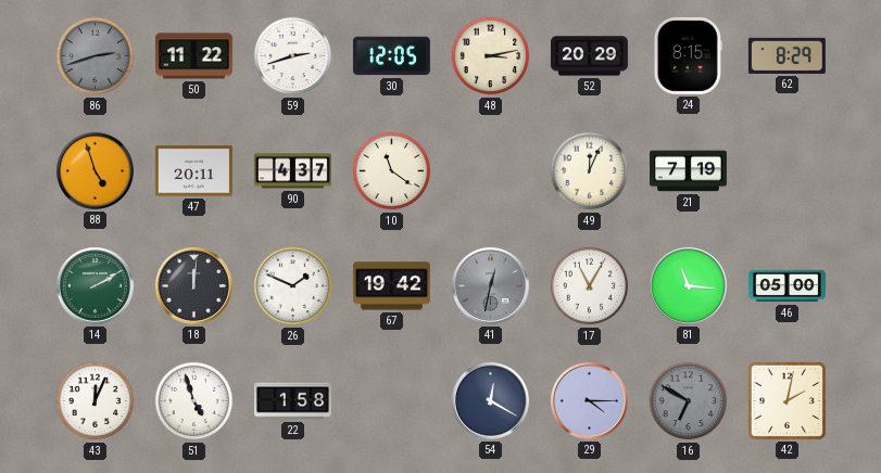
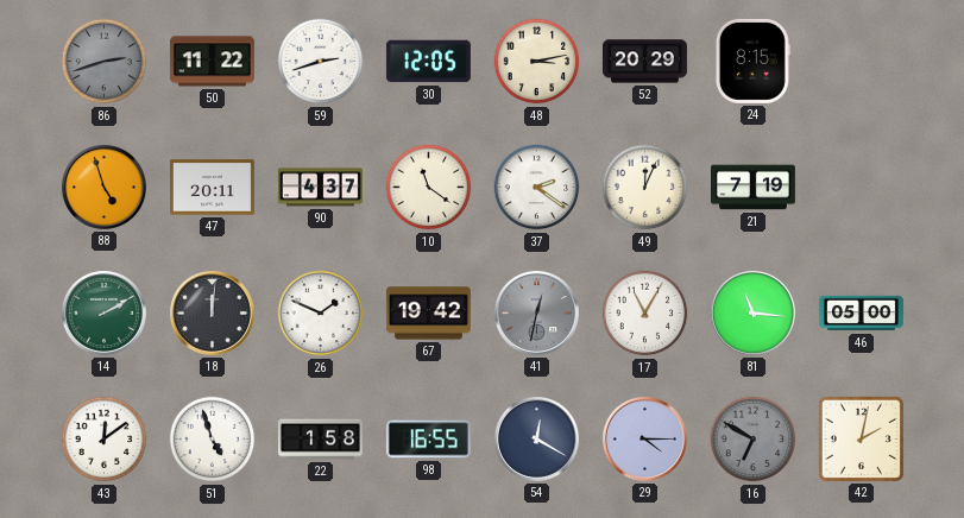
62: 8:29 -> none
37: none -> 2:21
43: 12:04 -> 12:09
98: none -> 16:55
